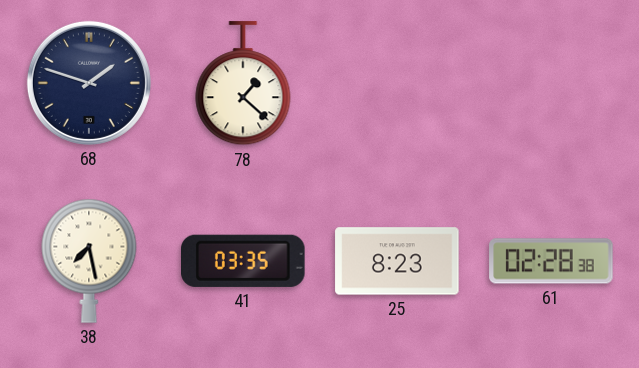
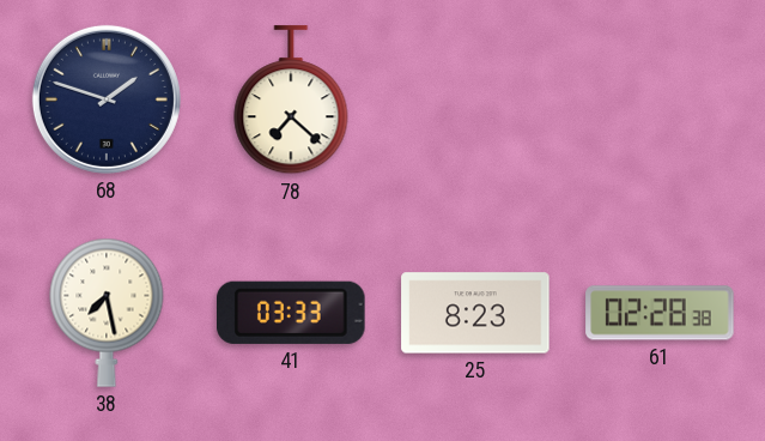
78: 1:22 -> 7:22
41: 03:35 -> 03:33
